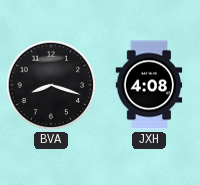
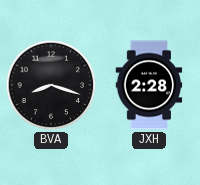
JXH: 4:08 -> 2:28
